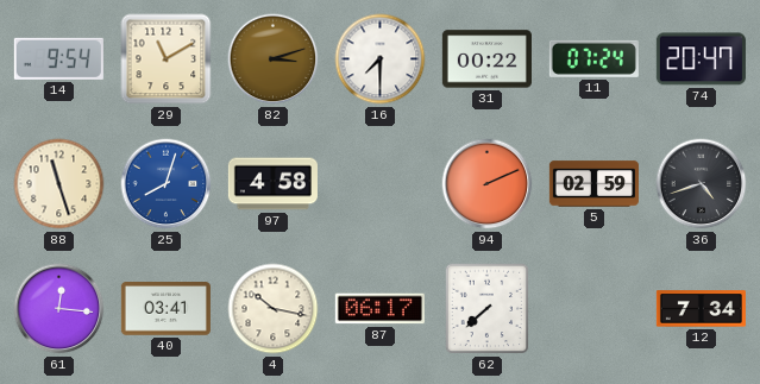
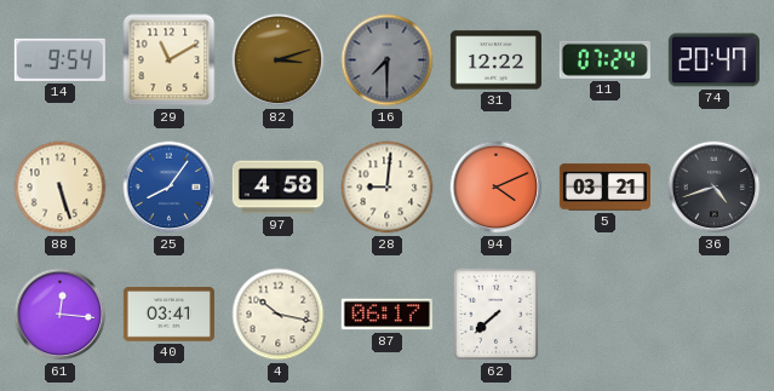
16 dial: white -> grey
31: 00:22 -> 12:22
88: 11:27 -> 5:27
25: 8:03 -> 8:06
28: none -> 9:01
94: 2:11 -> 4:11
5: 02:59 -> 03:21
12: 7:34 -> none
